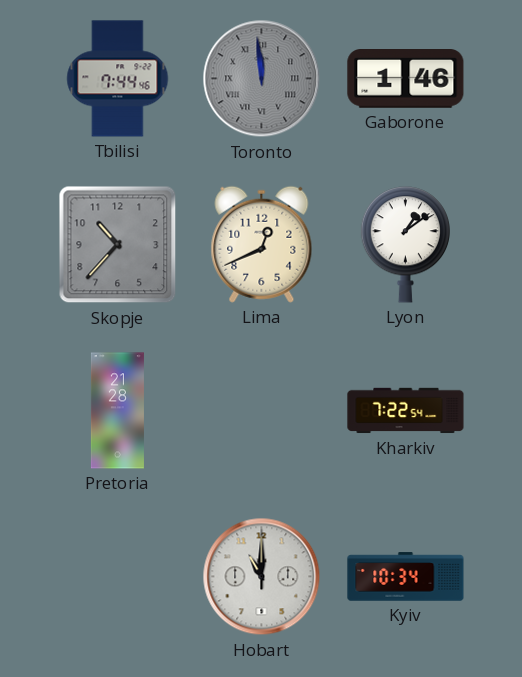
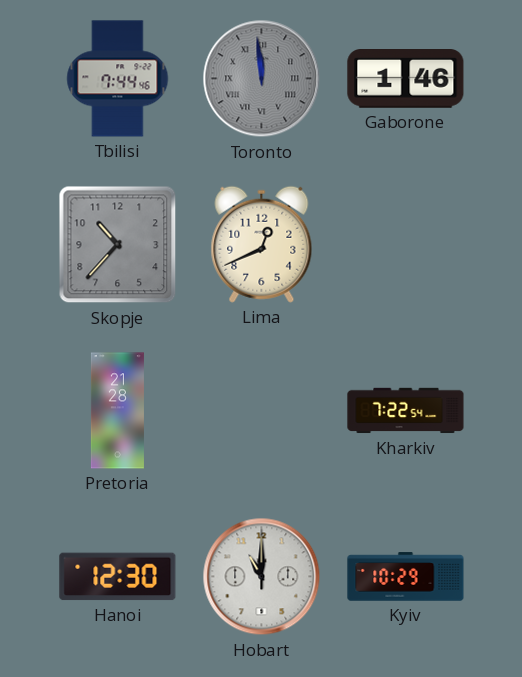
Lyon: 1:09 -> none
Hanoi: none -> 12:30
Kyiv: 10:34 -> 10:29
